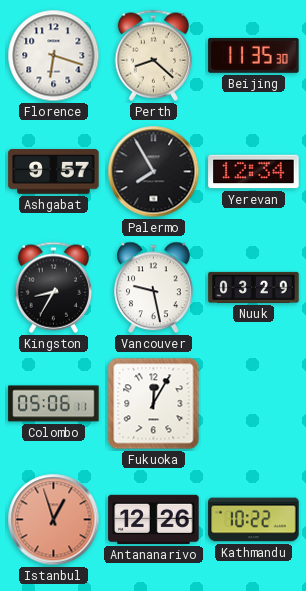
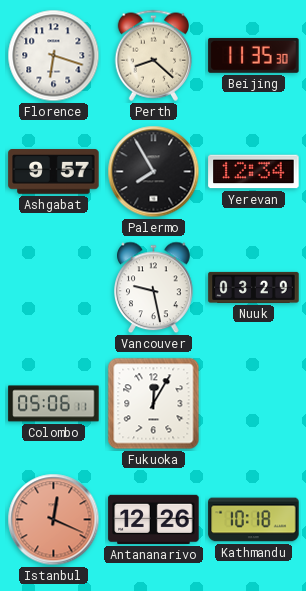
Kingston: 8:35 -> none
Istanbul: 12:57 -> 12:19
Kathmandu: 10:22 -> 10:18
